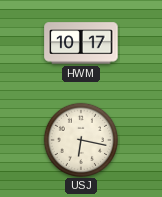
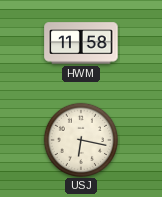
HWM: 10:17 -> 11:58
